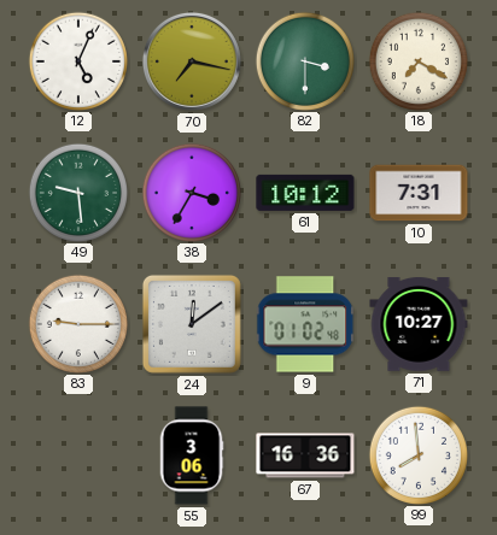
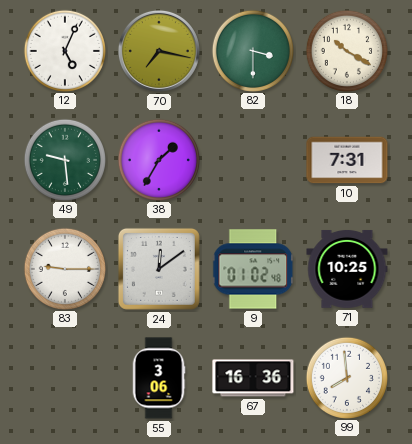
18: 7:20 -> 10:20
38: 3:35 -> 1:35
61: 10:12 -> none
71: 10:27 -> 10:25
